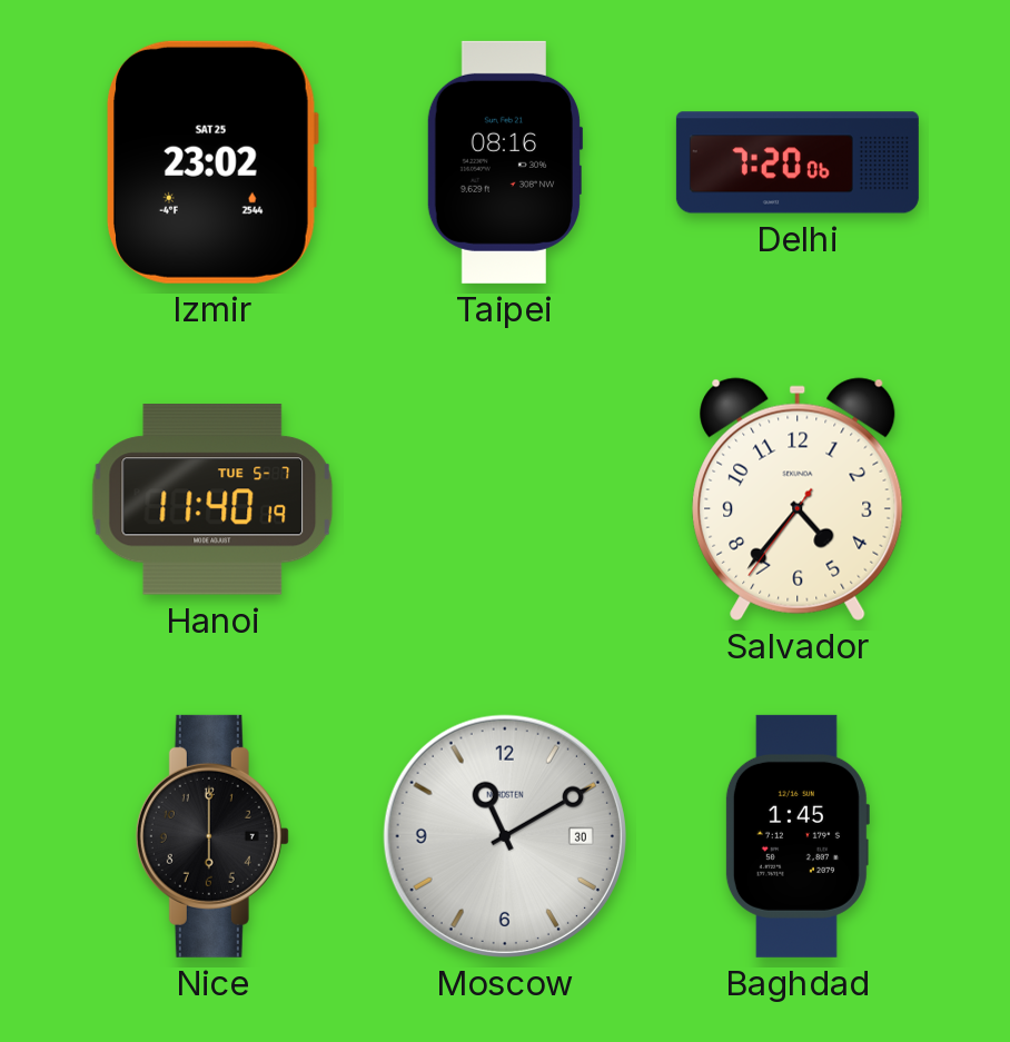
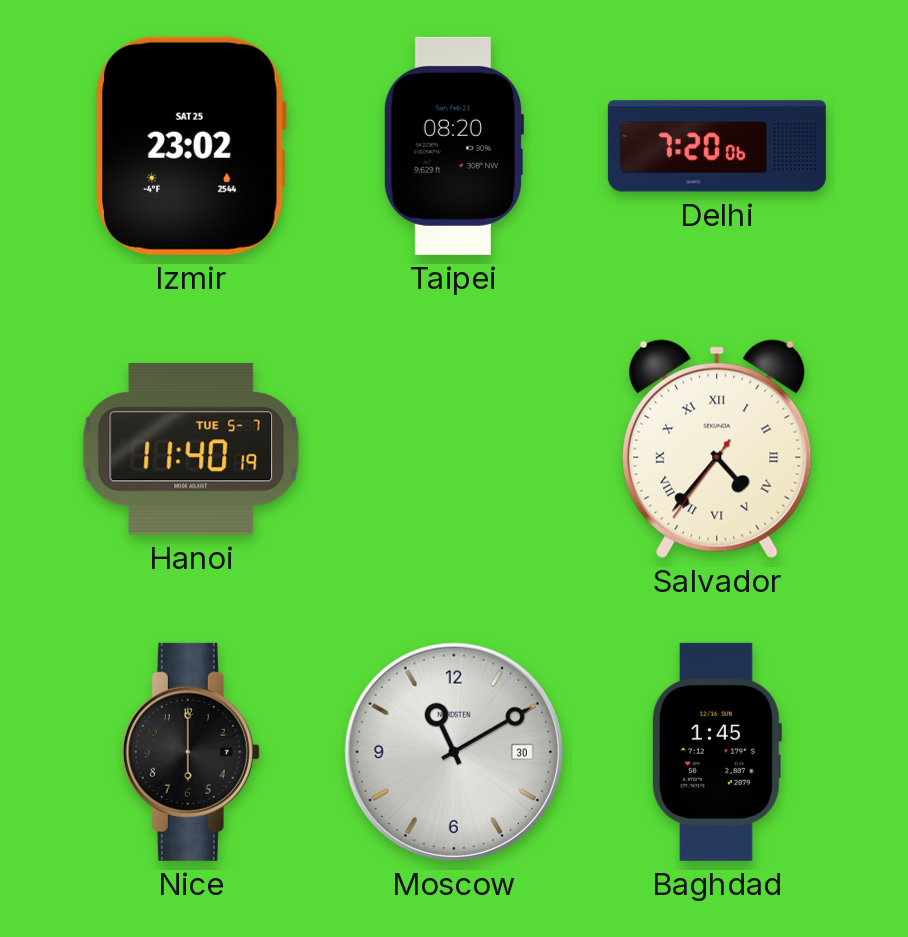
Taipei: 08:16 -> 08:20
Salvador numerals: Arabic -> Roman
